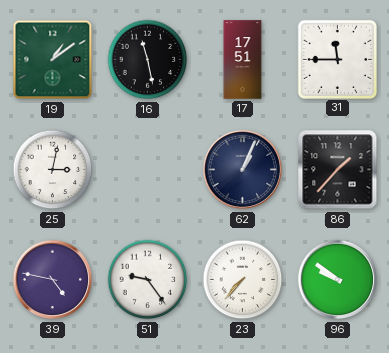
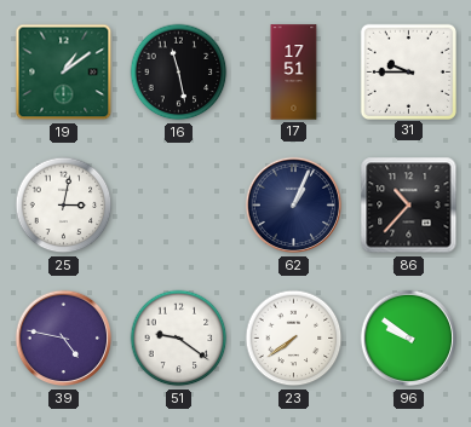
31: 11:45 -> 9:45
86: 1:37 -> 10:37
51: 9:24 -> 9:21
23: 7:37 -> 7:39
